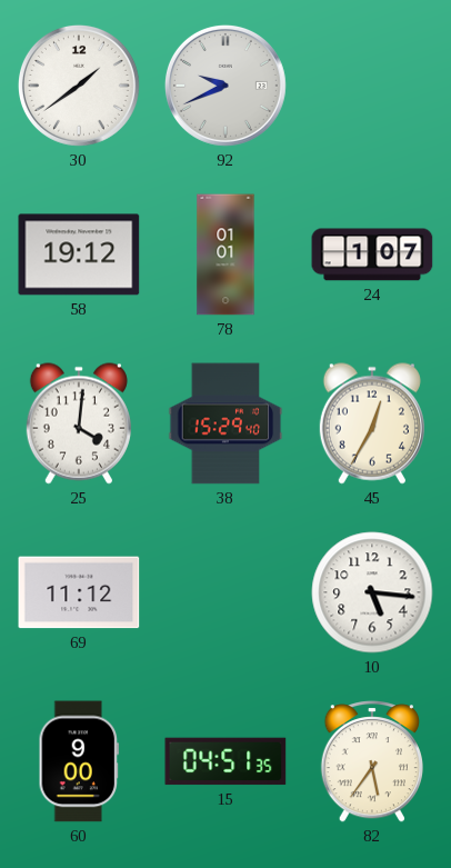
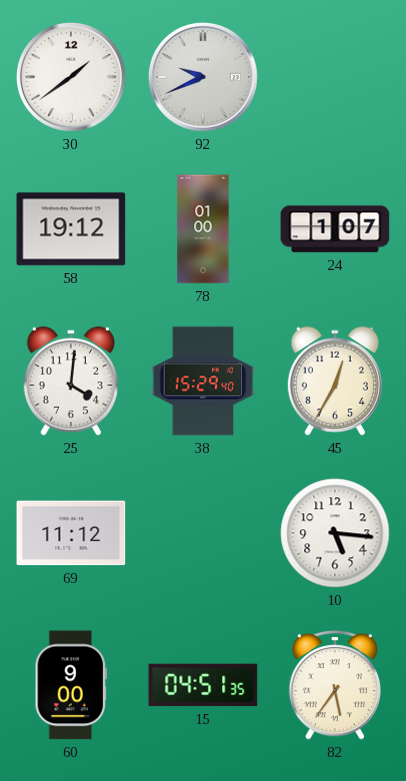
78: 01:01 -> 01:00
